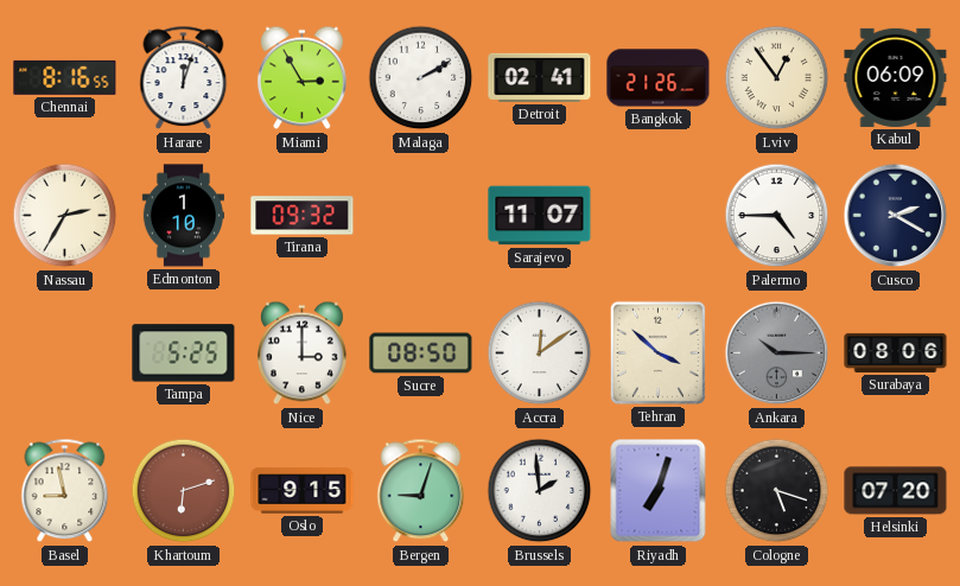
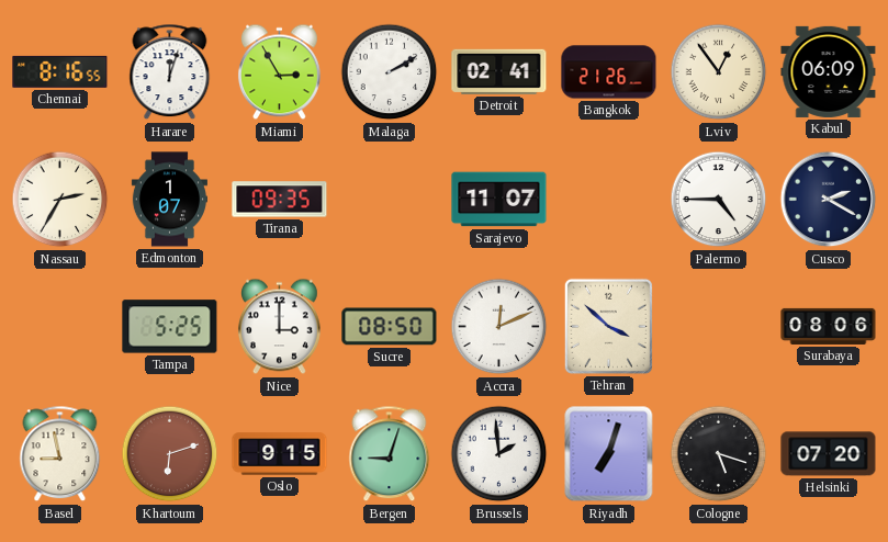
Edmonton: 1:10 -> 1:07
Tirana: 09:32 -> 09:35
Accra: 12:09 -> 12:11
Ankara: 10:15 -> none
